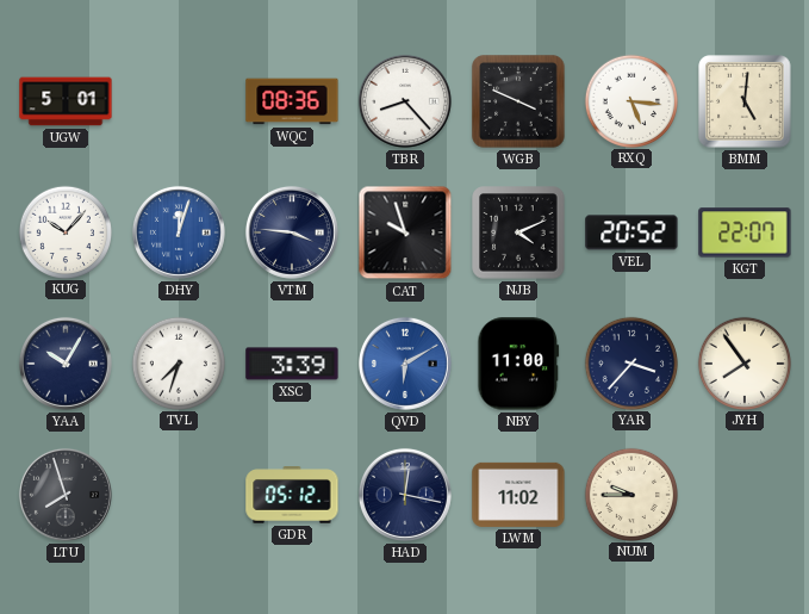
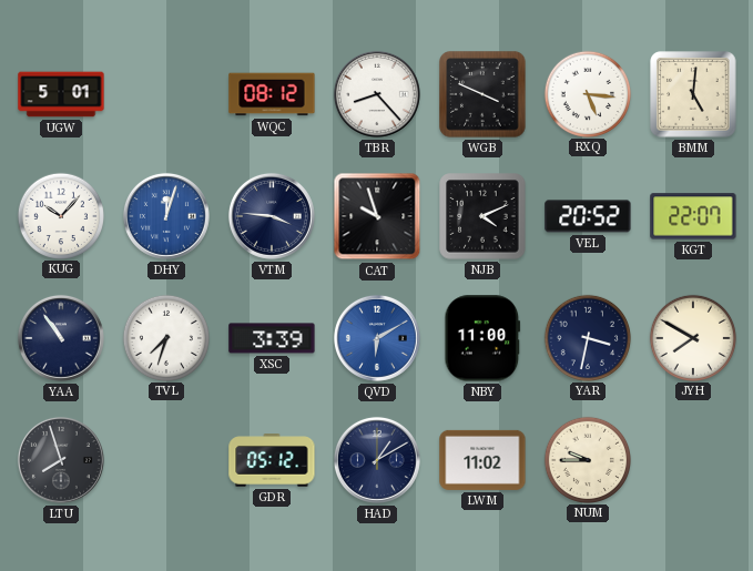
WQC: 08:36 -> 08:12
YAA: 10:05 -> 10:54
YAR: 3:37 -> 3:32
JYH: 7:54 -> 7:50
HAD: 12:17 -> 1:10
